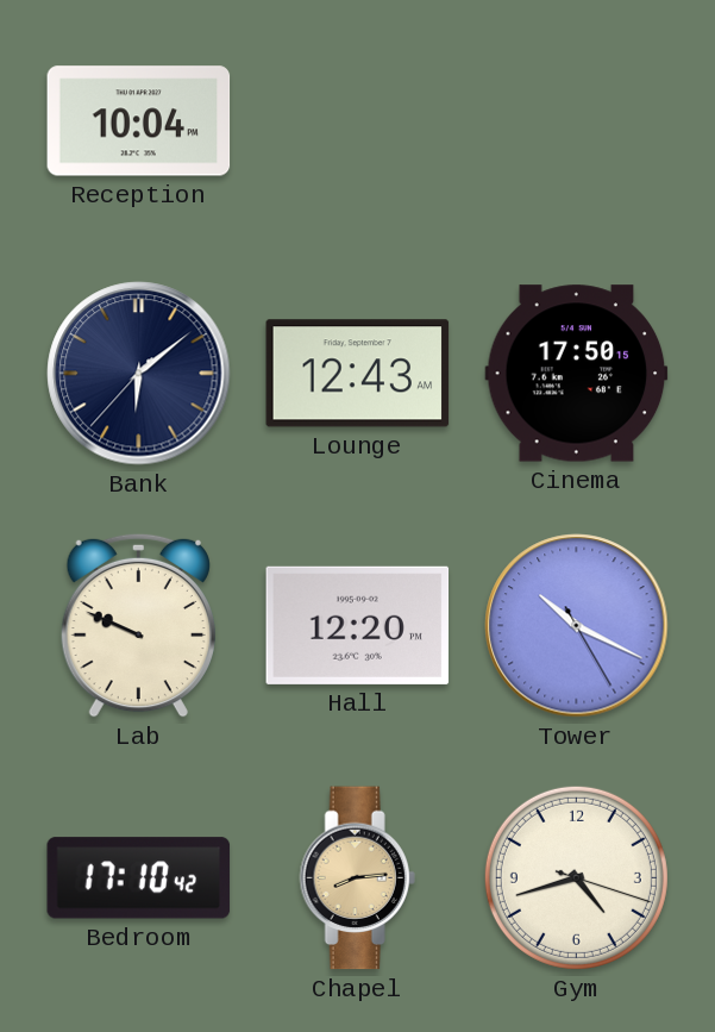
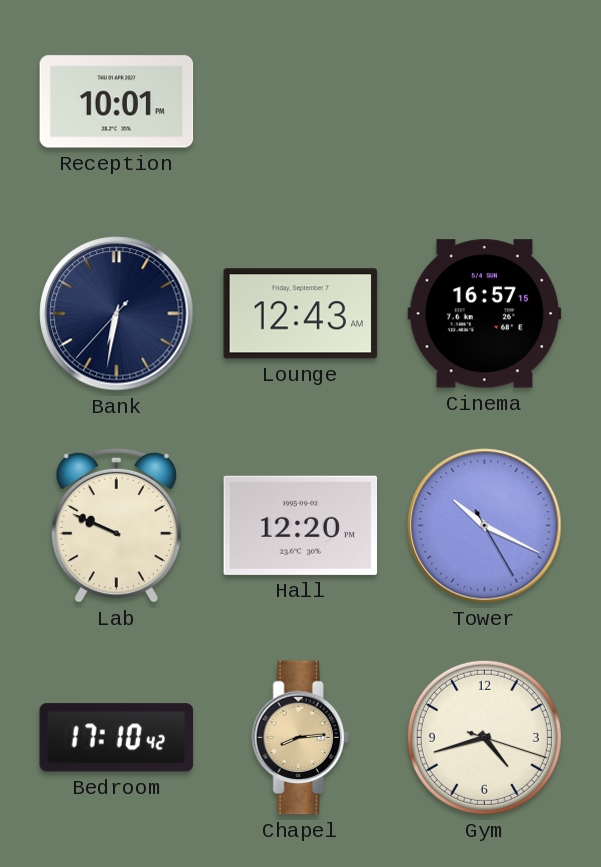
Reception: 10:04 -> 10:01
Bank: 6:08 -> 6:31
Cinema: 17:50 -> 16:57
